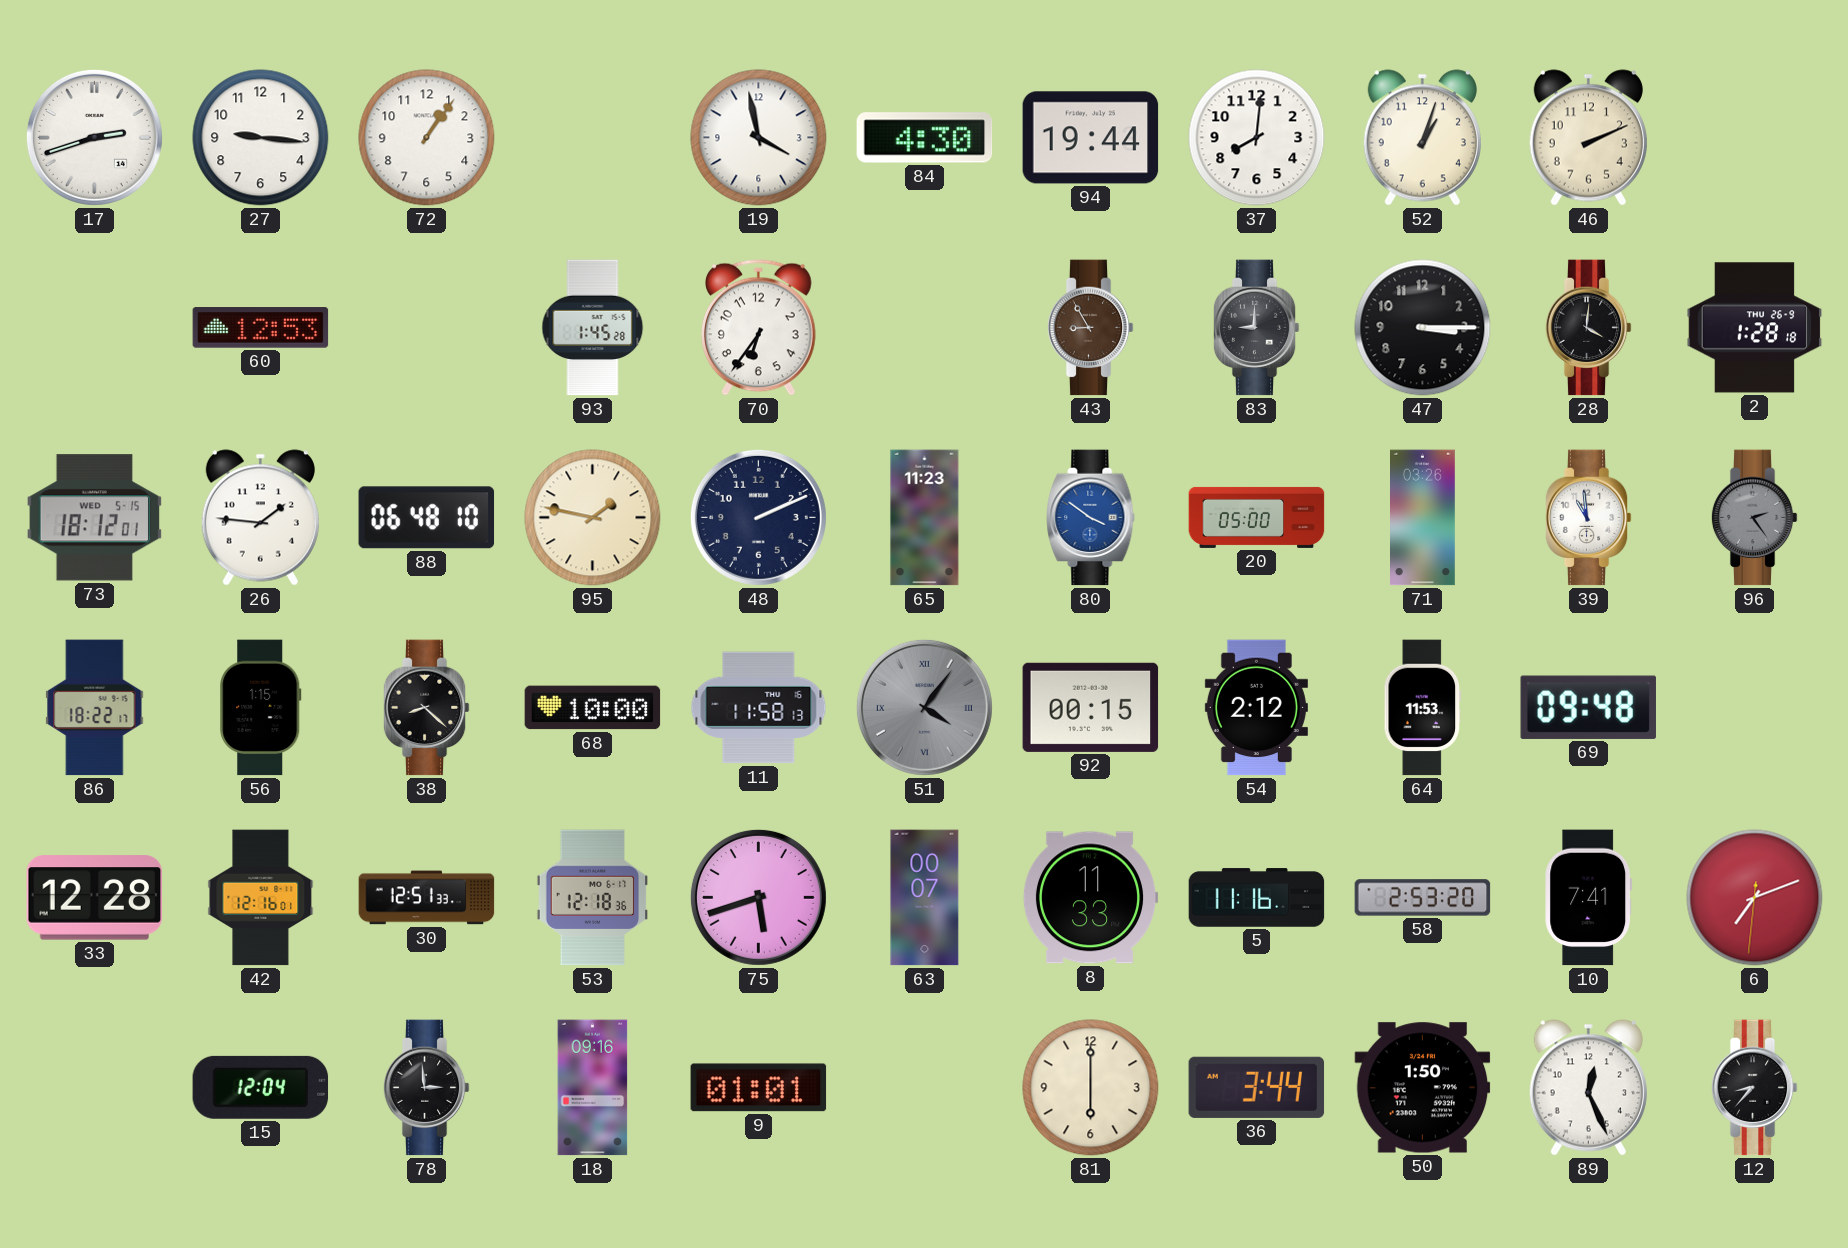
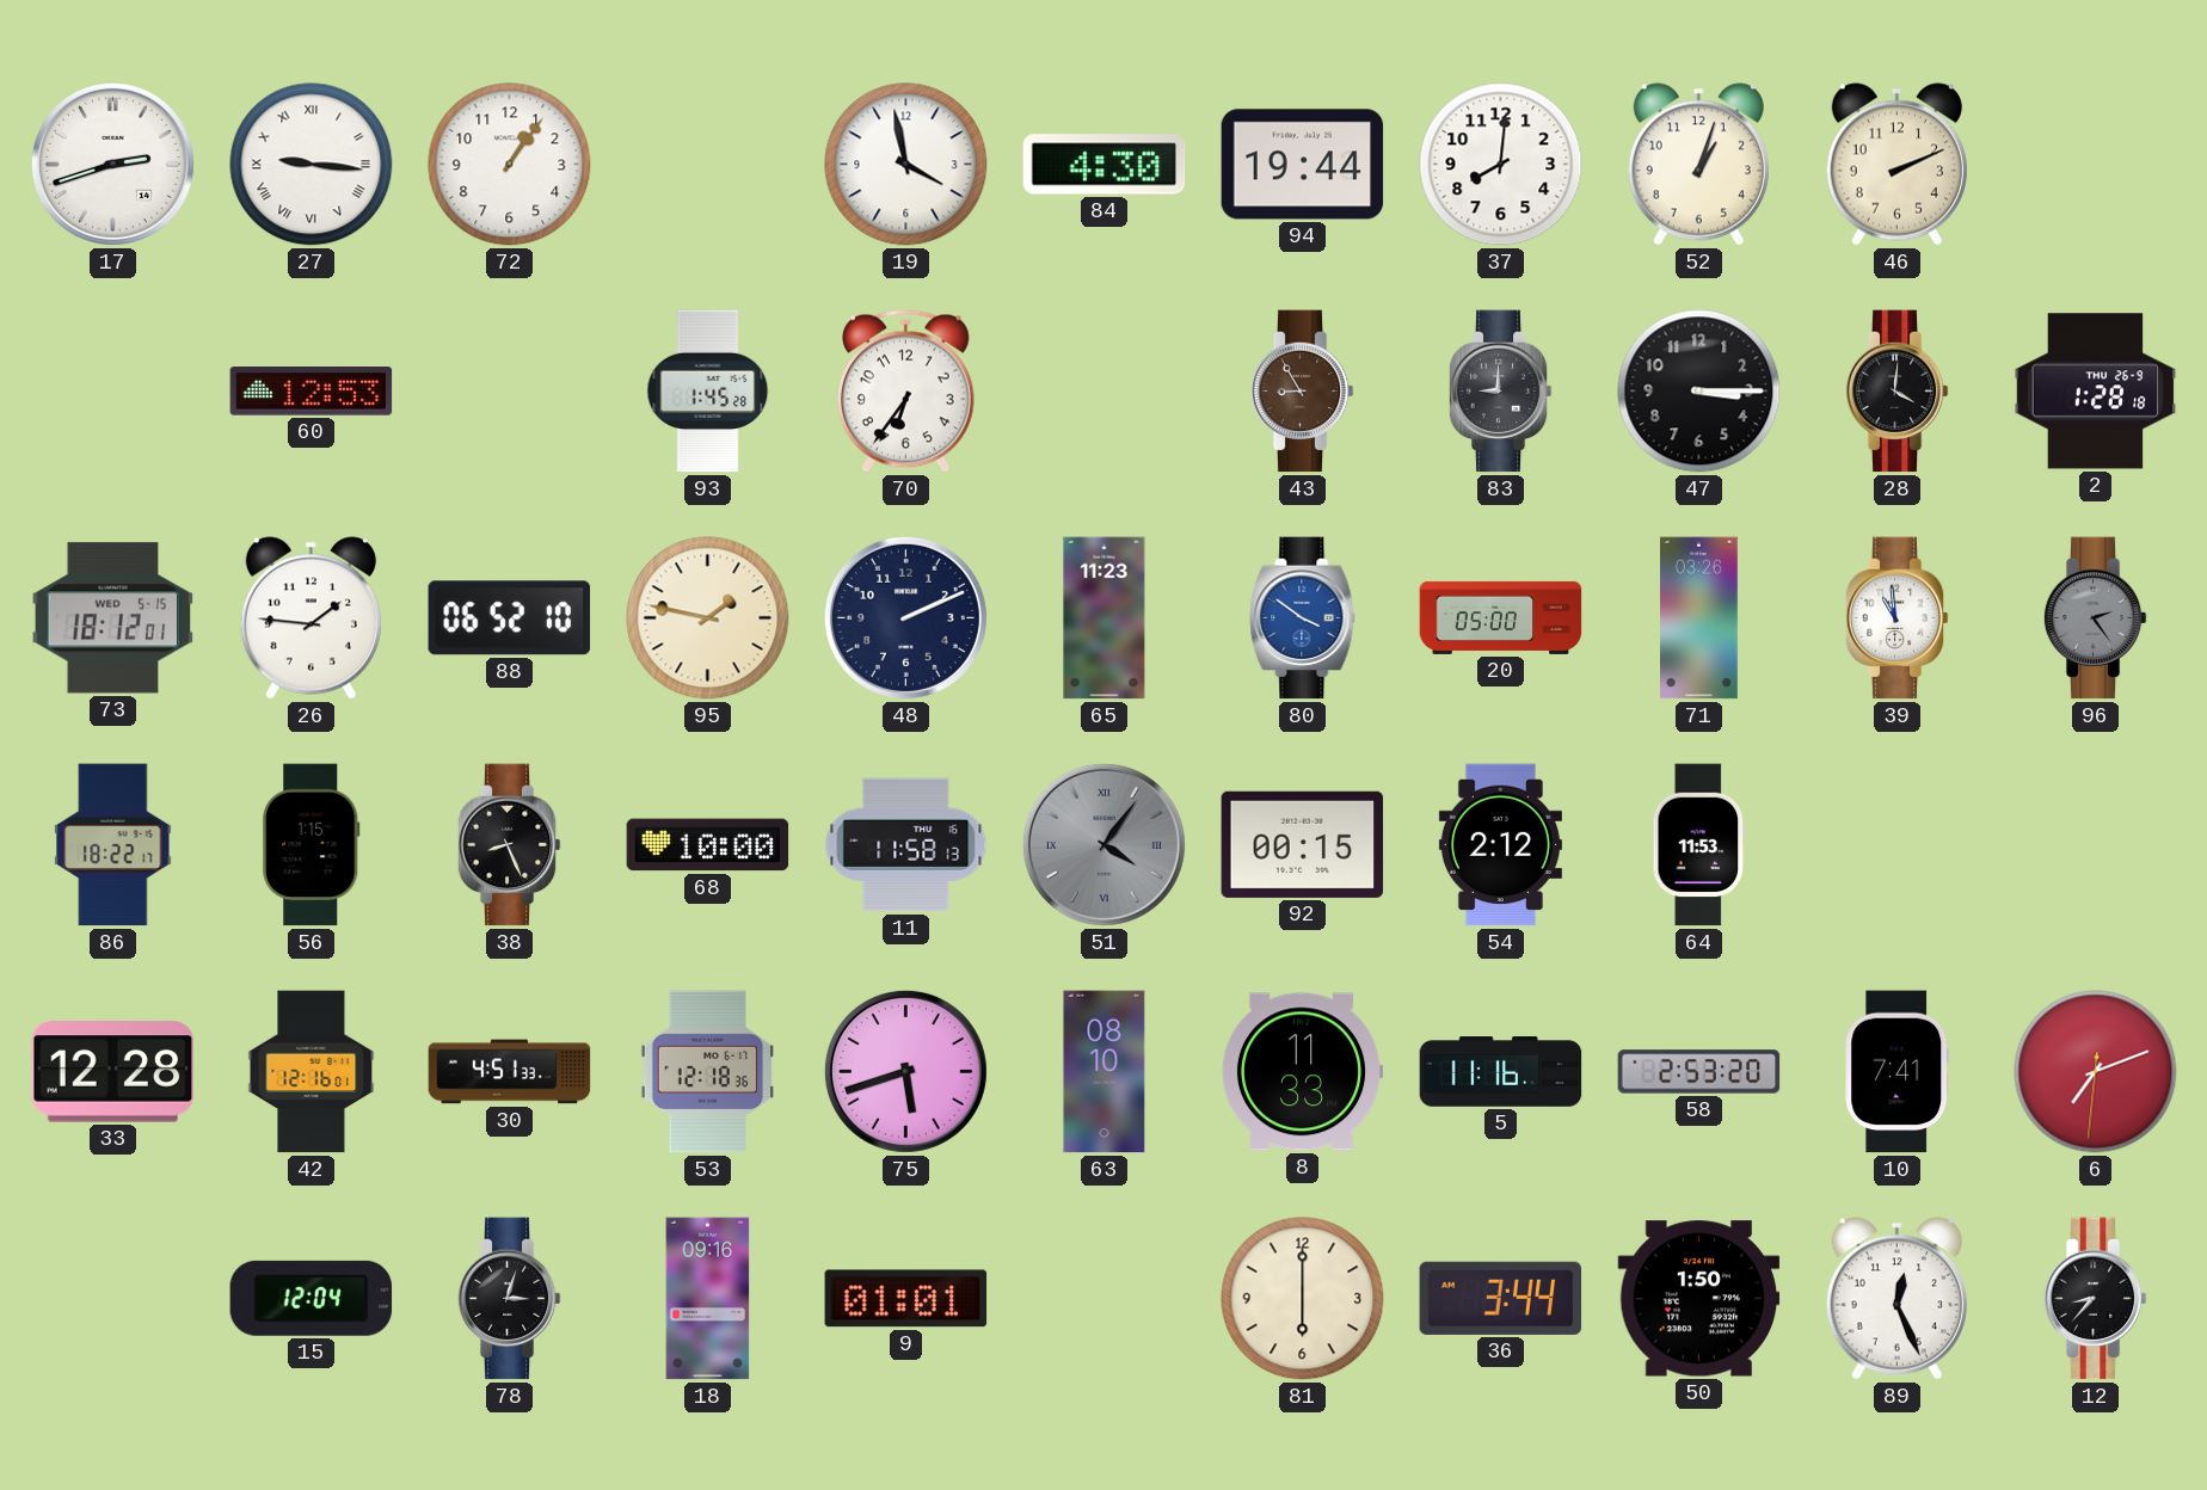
27 numerals: Arabic -> Roman
88: 06:48 -> 06:52
38: 8:22 -> 8:26
69: 09:48 -> none
30: 12:51 -> 4:51
63: 00:07 -> 08:10
78: 2:59 -> 3:03
